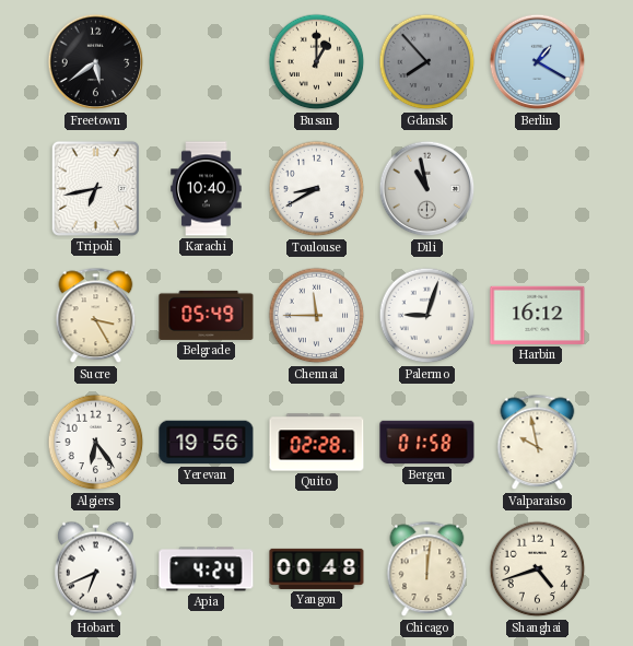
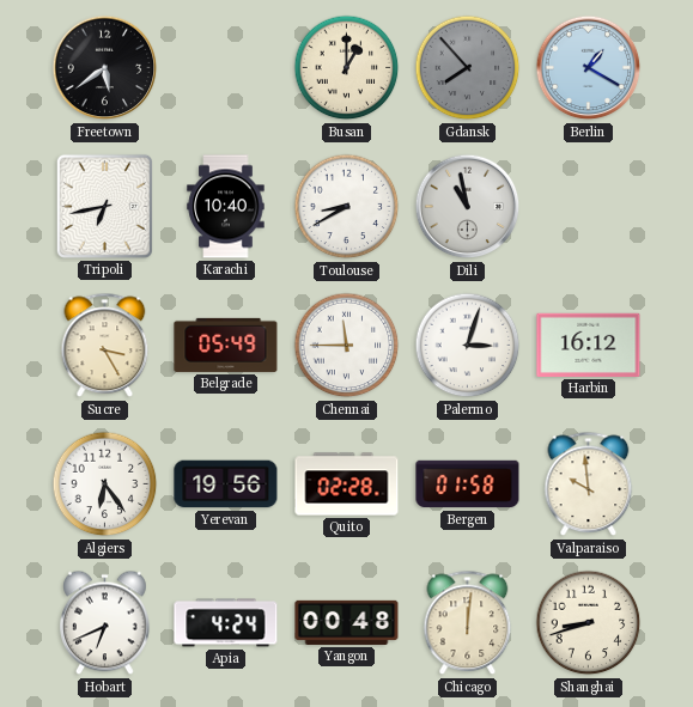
Palermo: 9:03 -> 3:03
Valparaiso: 9:58 -> 9:59
Shanghai: 4:42 -> 8:42
